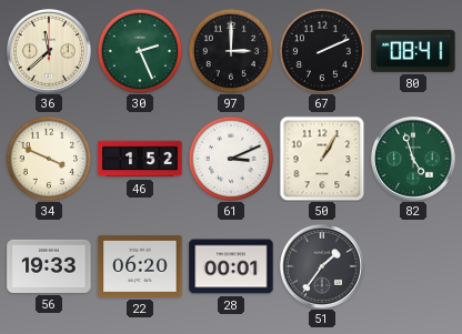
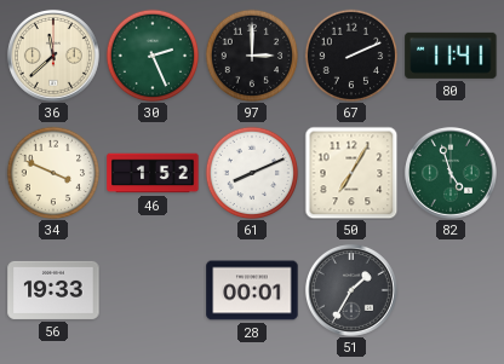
80: 08:41 -> 11:41
61: 3:11 -> 8:11
50: 1:05 -> 7:05
22: 06:20 -> none
51: 1:36 -> 1:35
